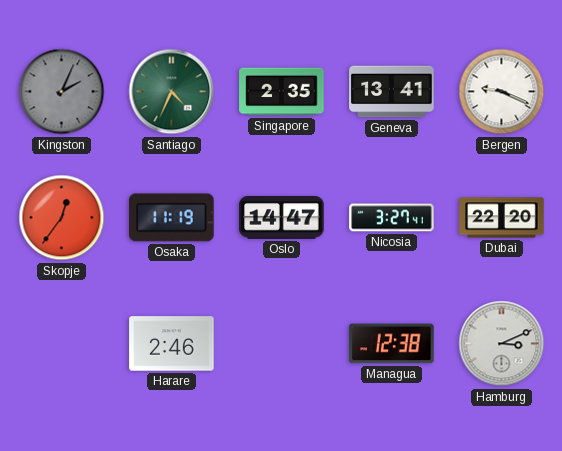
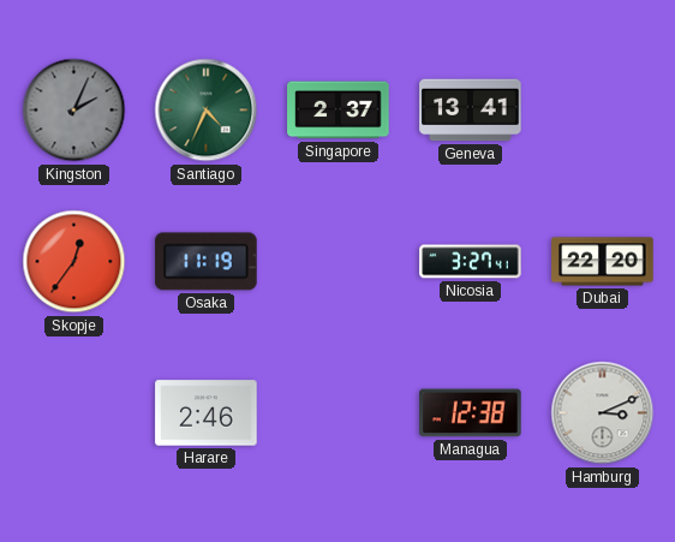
Singapore: 2:35 -> 2:37
Bergen: 9:19 -> none
Oslo: 14:47 -> none
